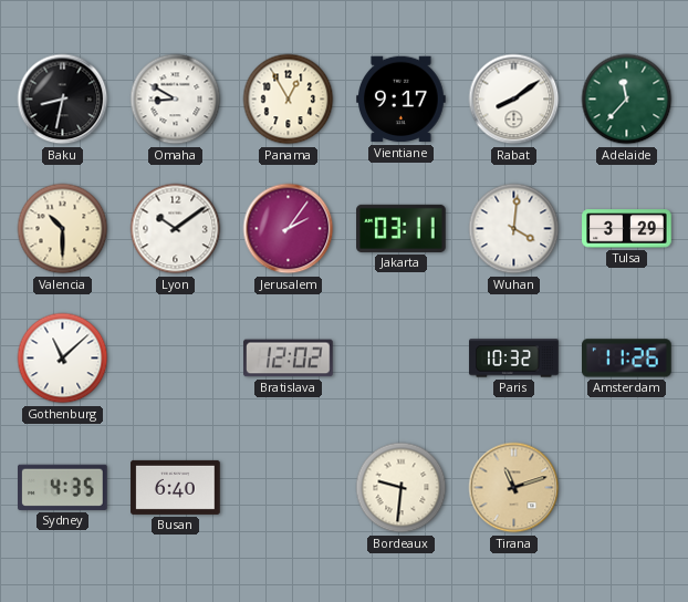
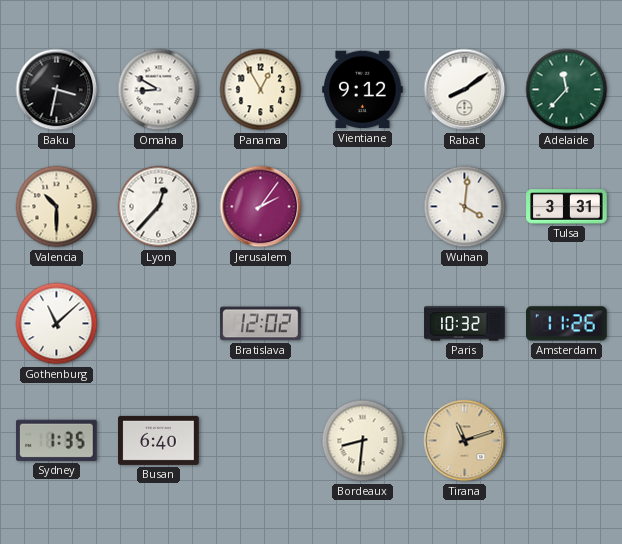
Baku: 8:32 -> 3:32
Vientiane: 9:17 -> 9:12
Lyon: 10:09 -> 12:37
Jakarta: 03:11 -> none
Tulsa: 3:29 -> 3:31
Sydney: 4:35 -> 1:35
Bordeaux: 9:31 -> 8:31
